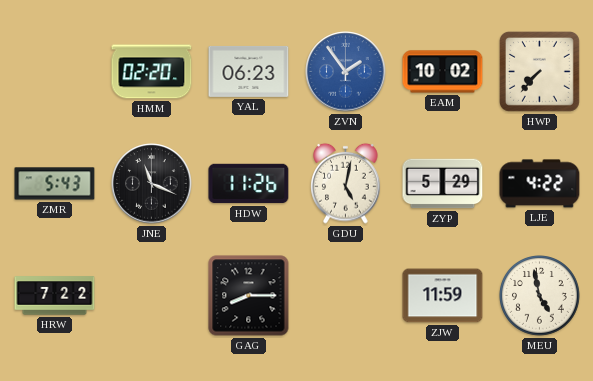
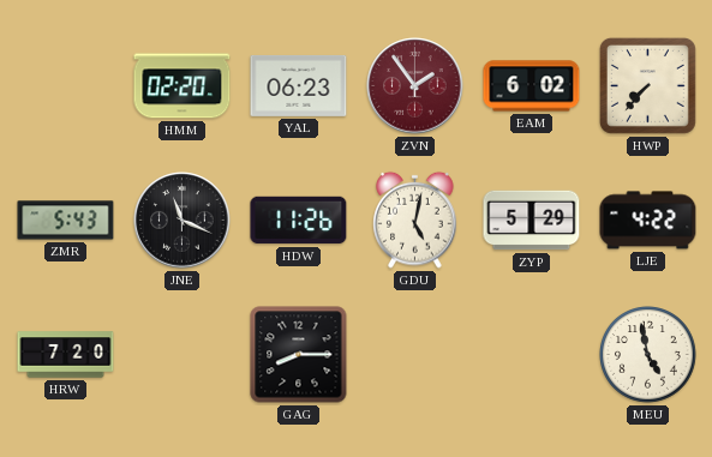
ZVN dial: blue -> burgundy
EAM: 10:02 -> 6:02
HRW: 7:22 -> 7:20
ZJW: 11:59 -> none
